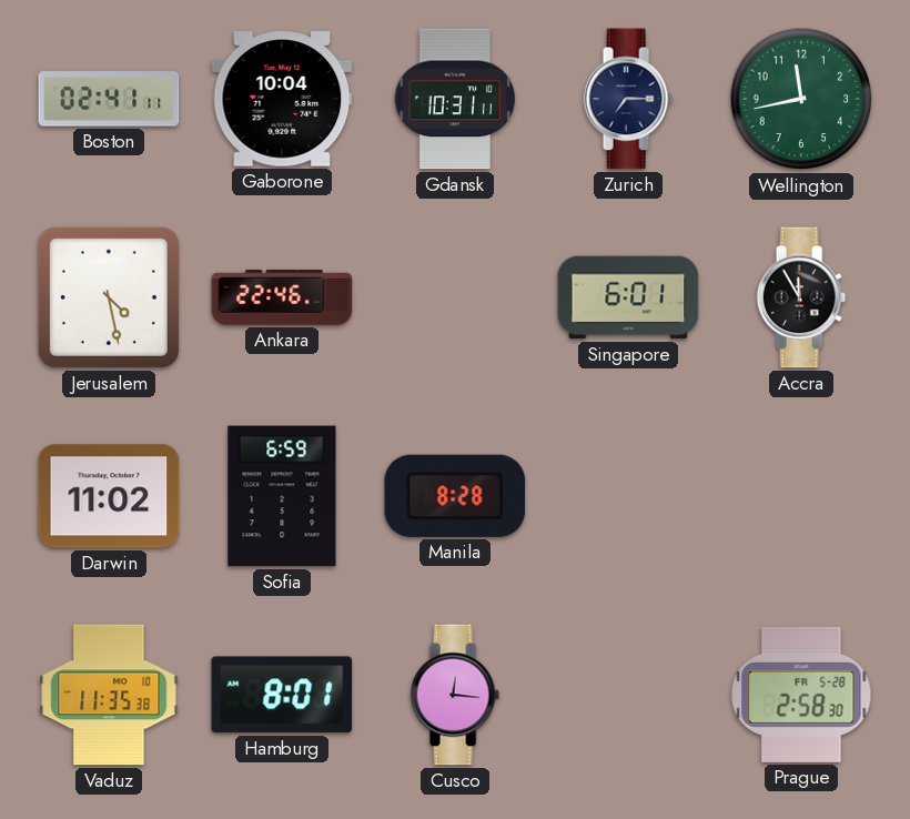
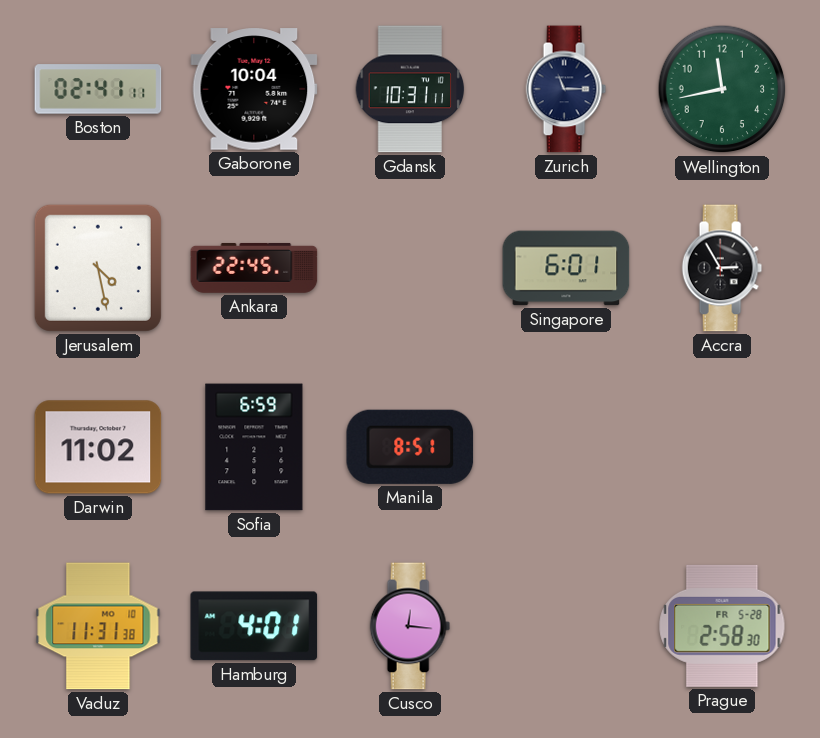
Zurich: 7:15 -> 11:15
Ankara: 22:46 -> 22:45
Accra: 11:55 -> 2:55
Manila: 8:28 -> 8:51
Vaduz: 11:35 -> 11:31
Hamburg: 8:01 -> 4:01
